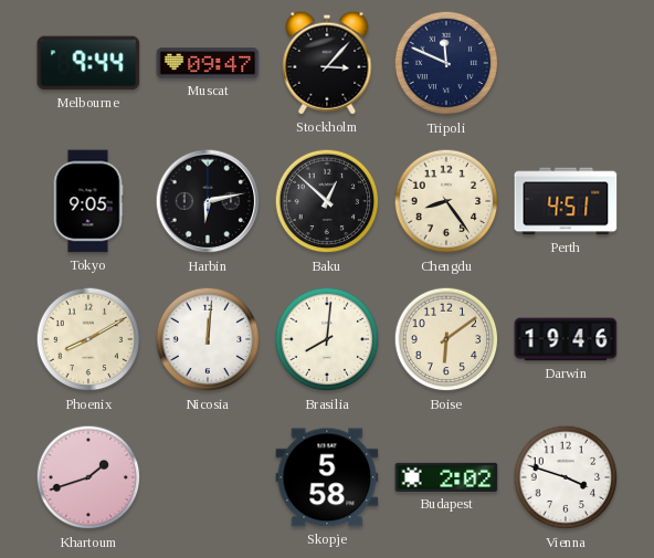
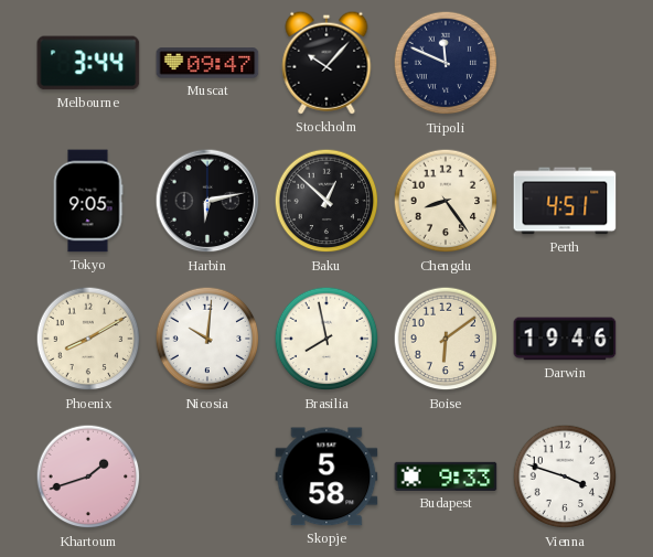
Melbourne: 9:44 -> 3:44
Stockholm: 3:07 -> 10:07
Nicosia: 12:01 -> 10:01
Brasilia: 8:01 -> 7:58
Budapest: 2:02 -> 9:33
